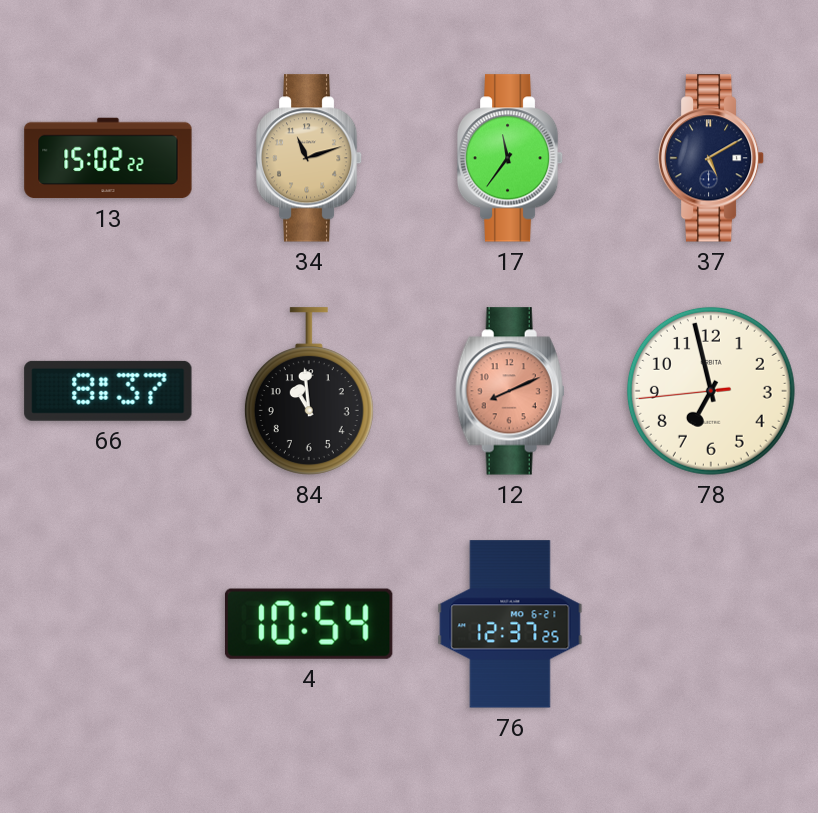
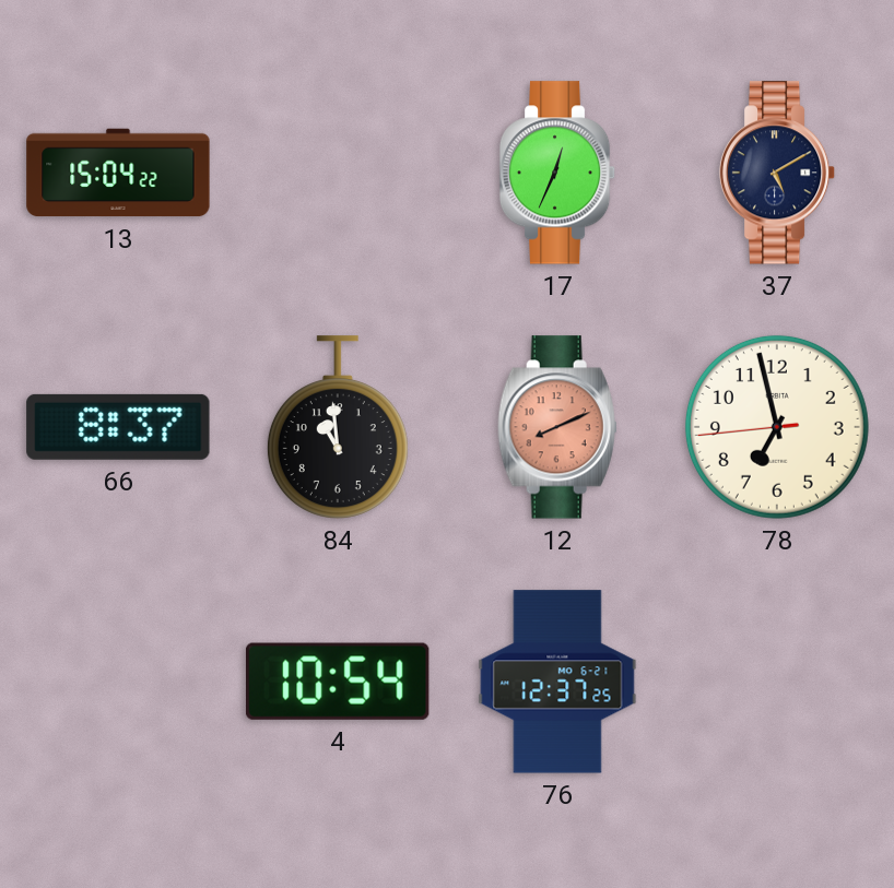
13: 15:02 -> 15:04
34: 11:12 -> none
17: 11:36 -> 12:34
